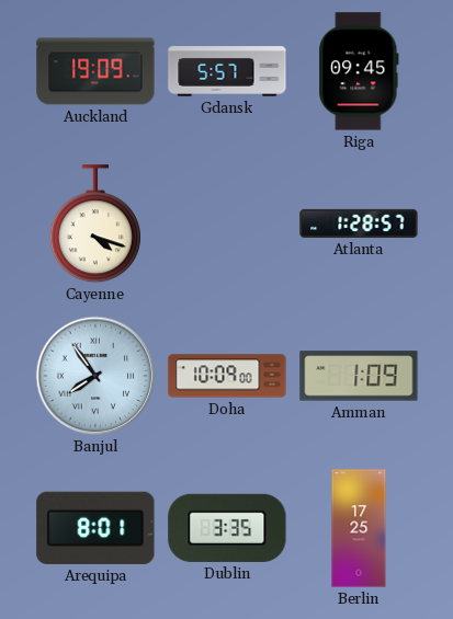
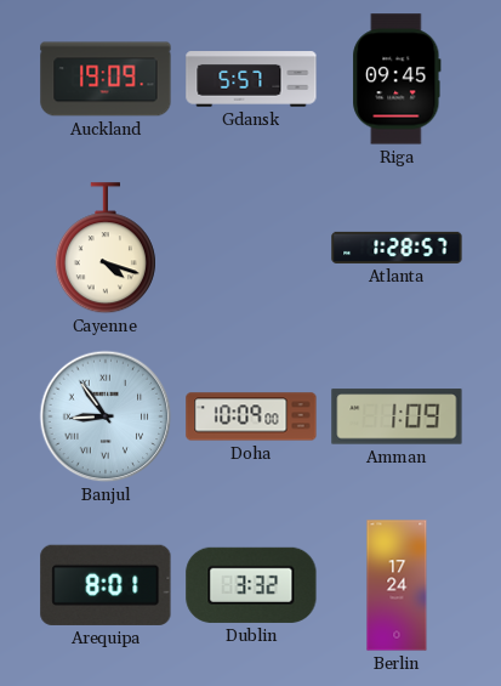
Banjul: 7:54 -> 8:54
Dublin: 3:35 -> 3:32
Berlin: 17:25 -> 17:24
